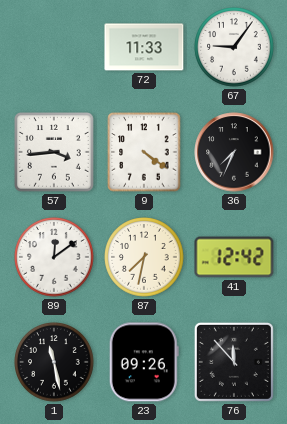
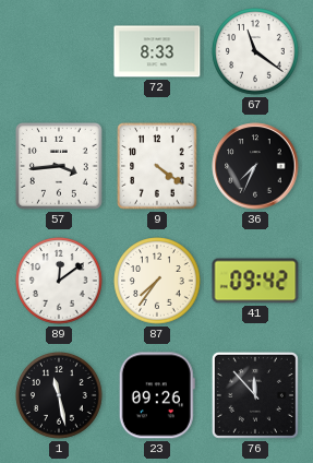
72: 11:33 -> 8:33
67: 9:06 -> 11:21
87: 7:32 -> 7:36
41: 12:42 -> 09:42
